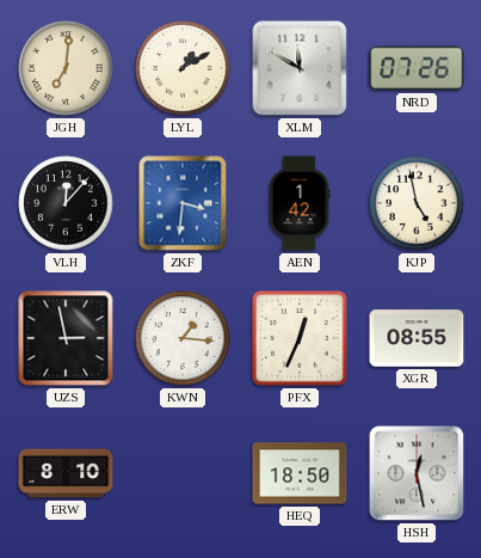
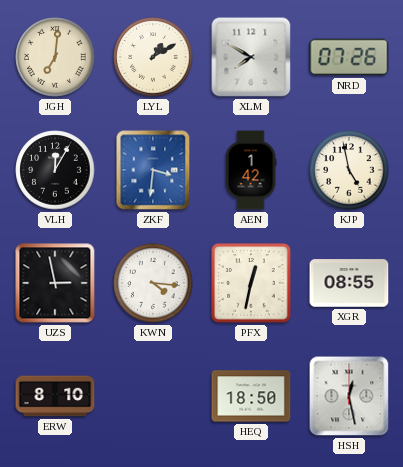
XLM: 11:50 -> 7:50
VLH: 12:07 -> 12:05
KWN: 1:16 -> 4:16
PFX: 12:34 -> 12:32
